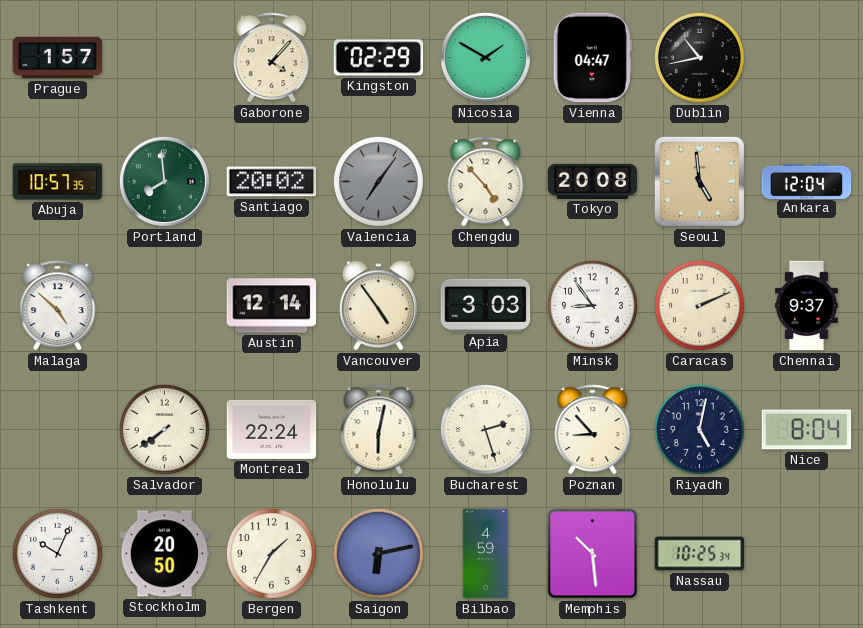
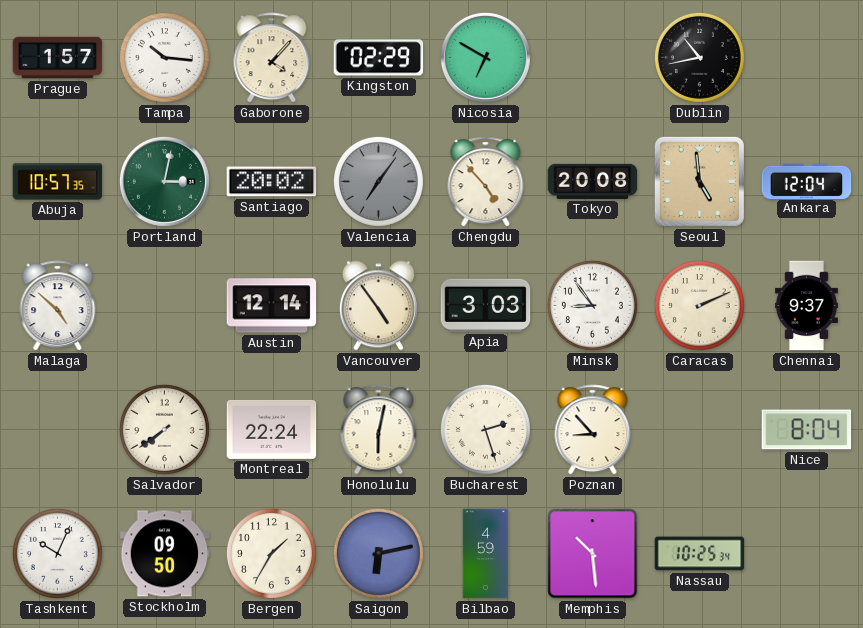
Tampa: none -> 10:16
Nicosia: 1:50 -> 6:50
Vienna: 04:47 -> none
Portland: 7:59 -> 3:02
Riyadh: 5:02 -> none
Stockholm: 20:50 -> 09:50
